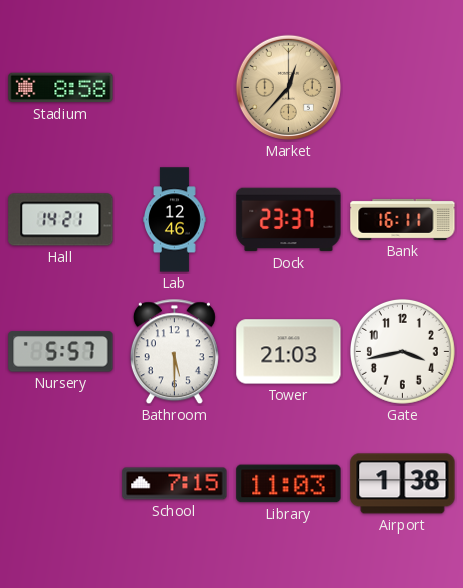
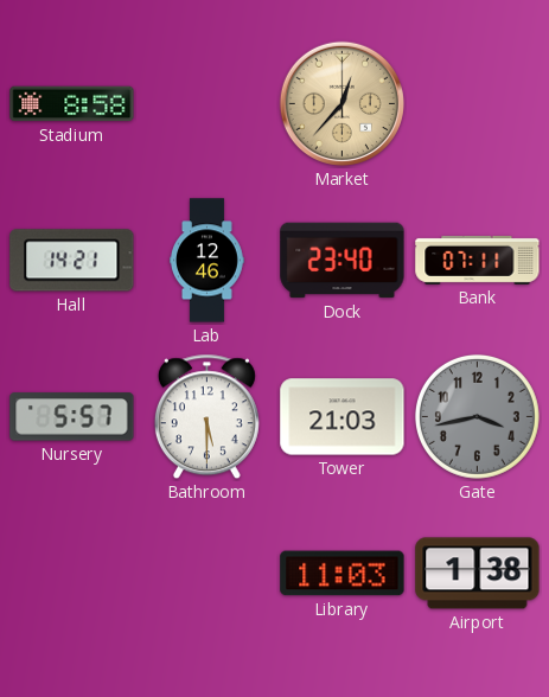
Dock: 23:37 -> 23:40
Bank: 16:11 -> 07:11
Gate dial: white -> grey
School: 7:15 -> none
